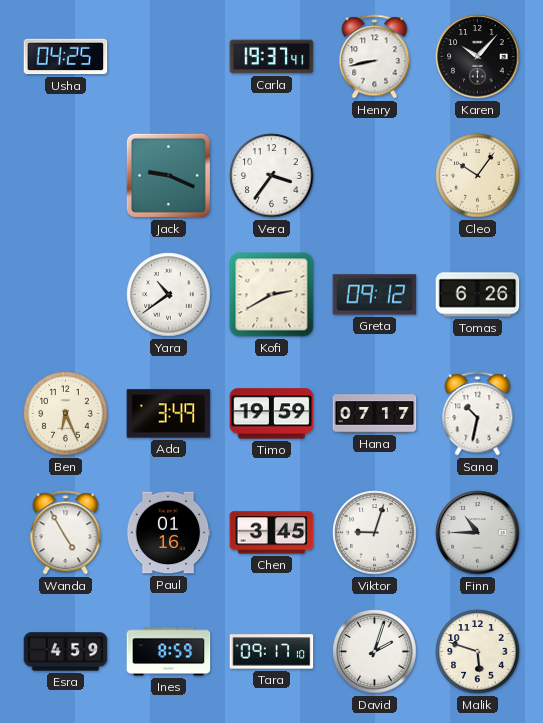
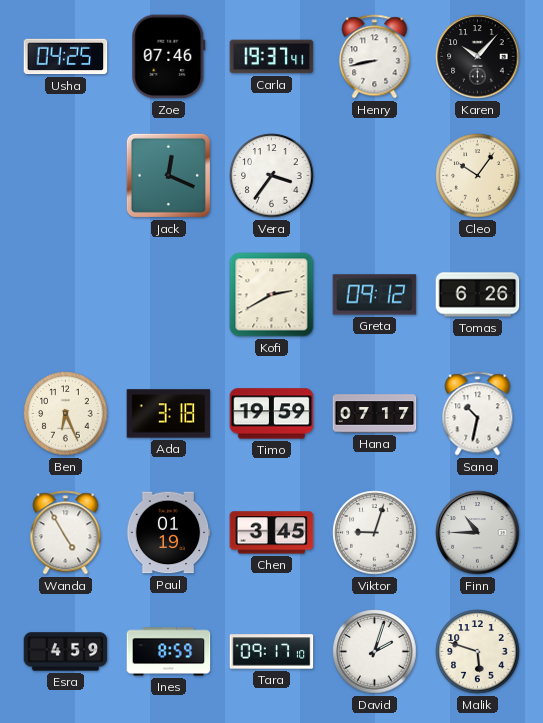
Zoe: none -> 07:46
Jack: 9:19 -> 12:19
Yara: 10:39 -> none
Ada: 3:49 -> 3:18
Paul: 01:16 -> 01:19
